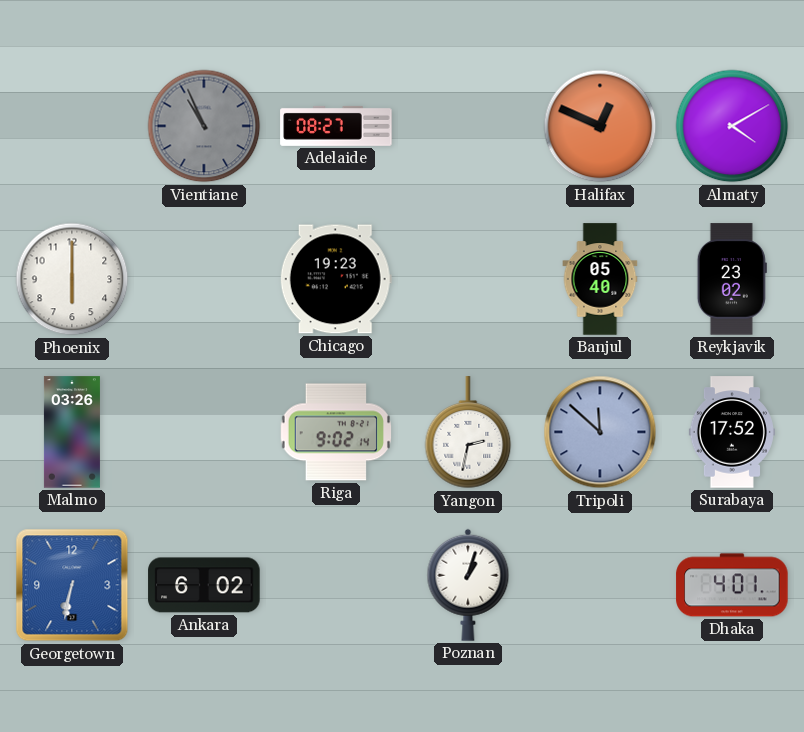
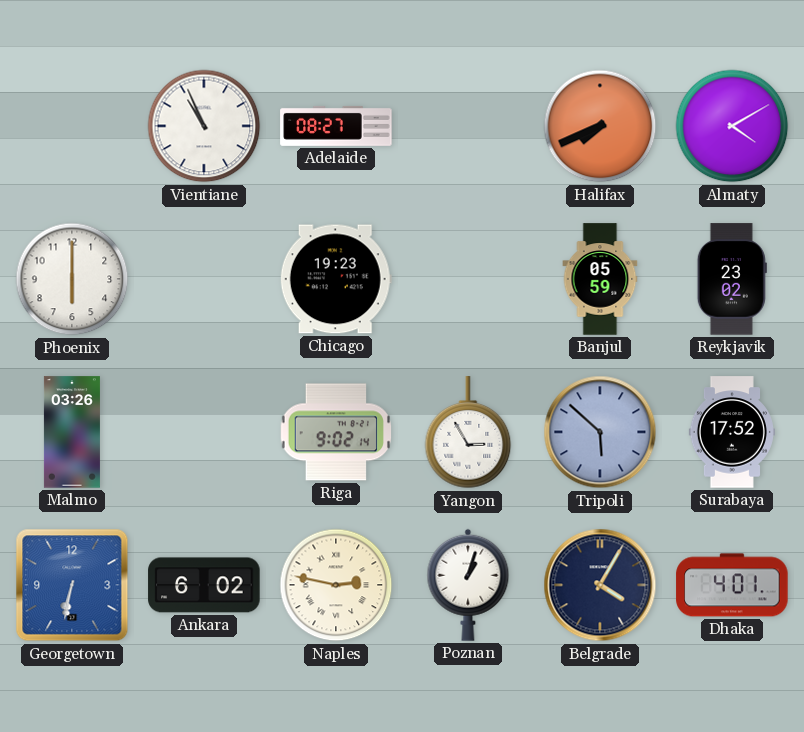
Vientiane dial: grey -> white
Halifax: 12:49 -> 7:41
Banjul: 05:40 -> 05:59
Yangon: 2:32 -> 2:55
Tripoli: 11:52 -> 5:52
Naples: none -> 2:47
Belgrade: none -> 4:05
